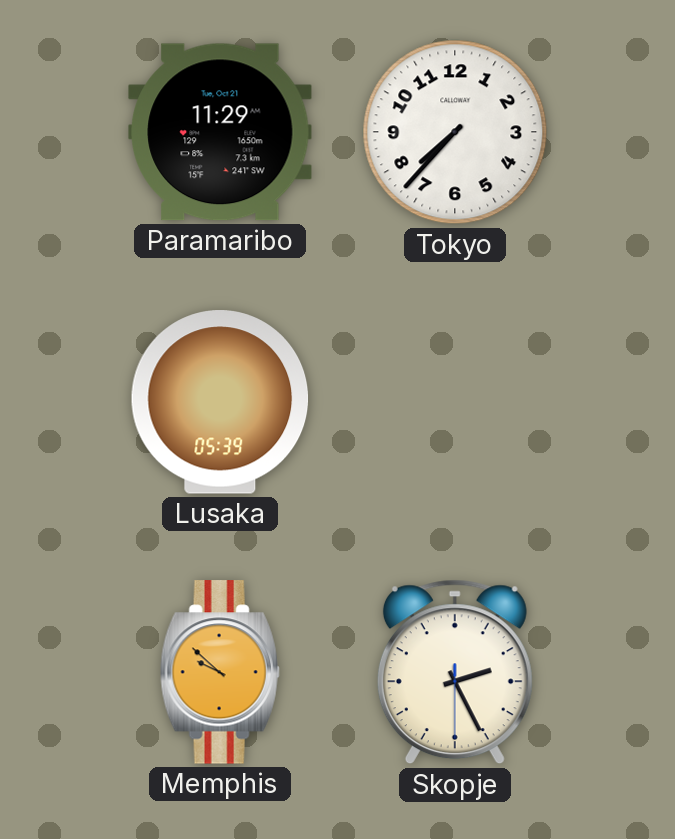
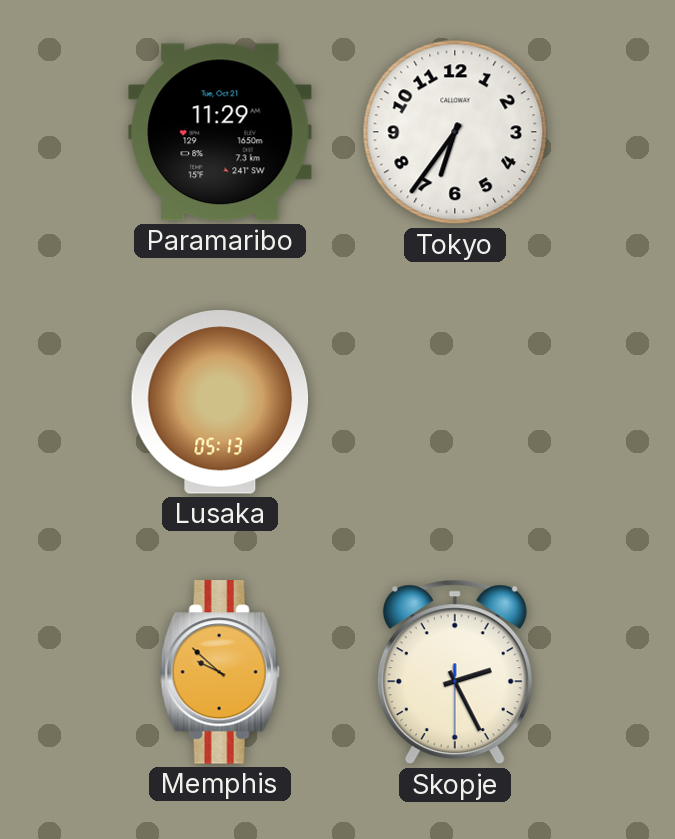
Tokyo: 7:37 -> 6:36
Lusaka: 05:39 -> 05:13
